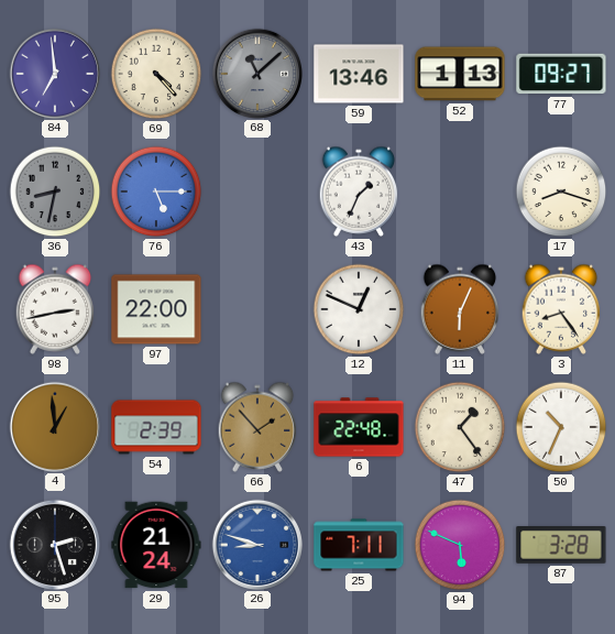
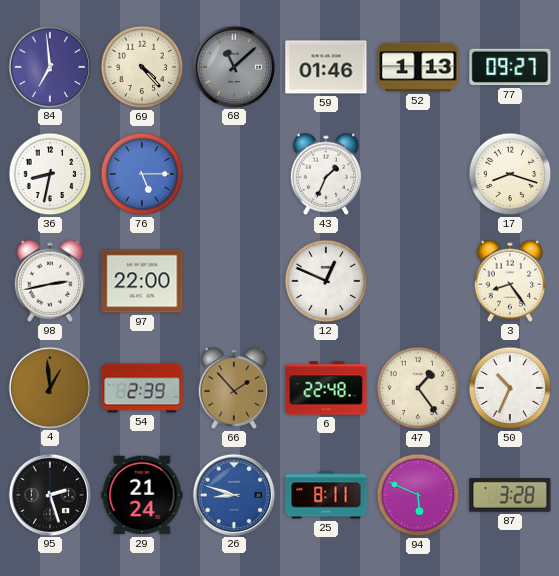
59: 13:46 -> 01:46
36 dial: grey -> white
11: 6:04 -> none
25: 7:11 -> 8:11
